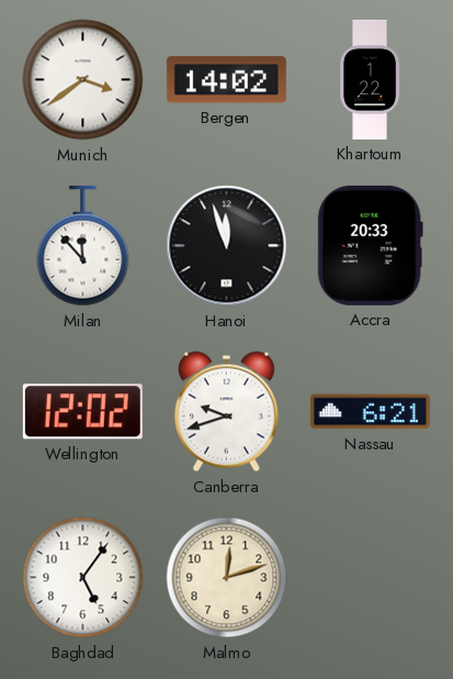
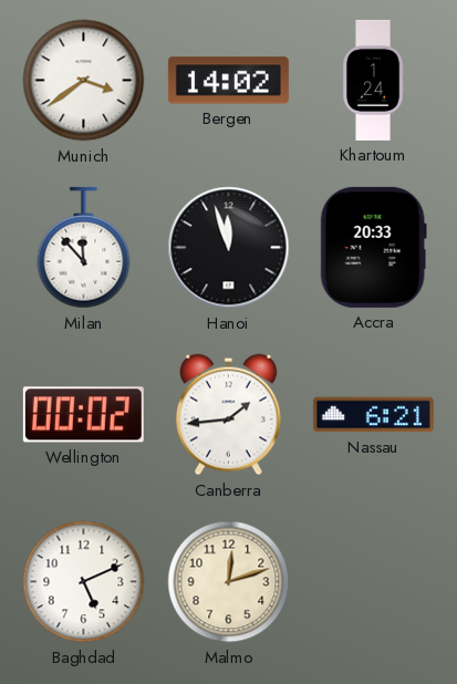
Khartoum: 1:22 -> 1:24
Wellington: 12:02 -> 00:02
Canberra: 9:42 -> 1:44
Baghdad: 5:06 -> 5:11
